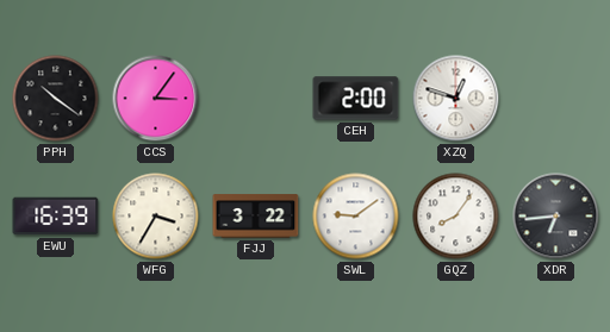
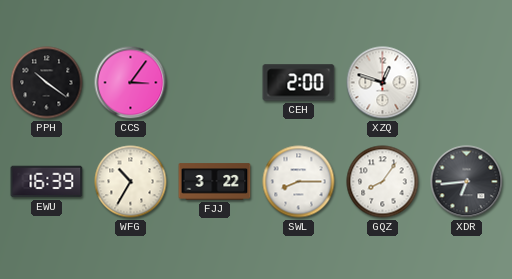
WFG: 3:35 -> 10:35
SWL: 9:09 -> 8:15
